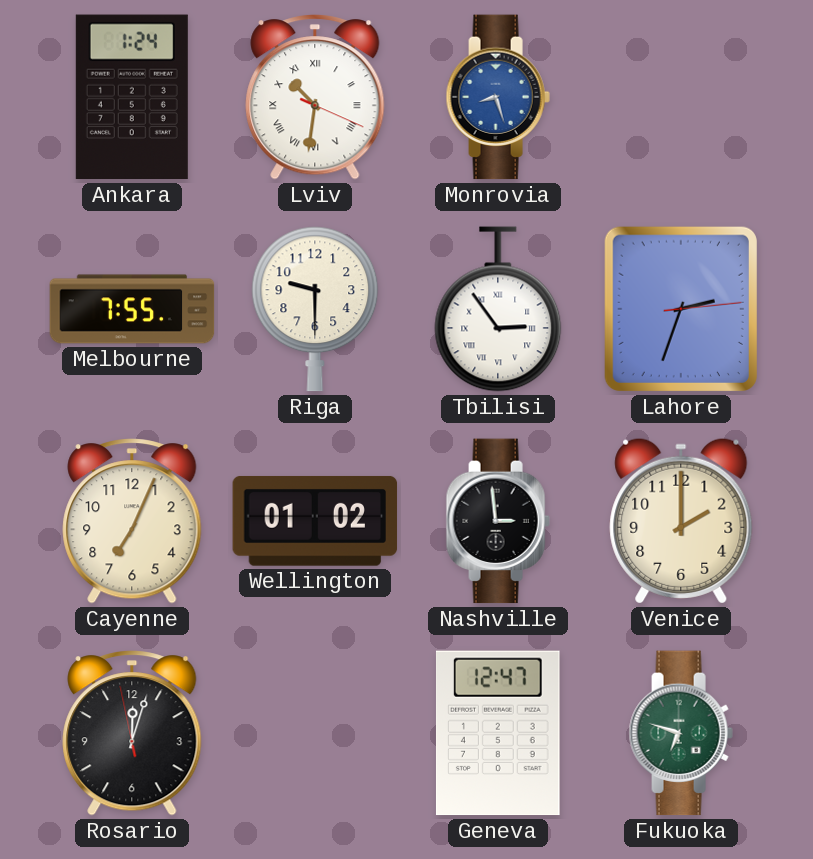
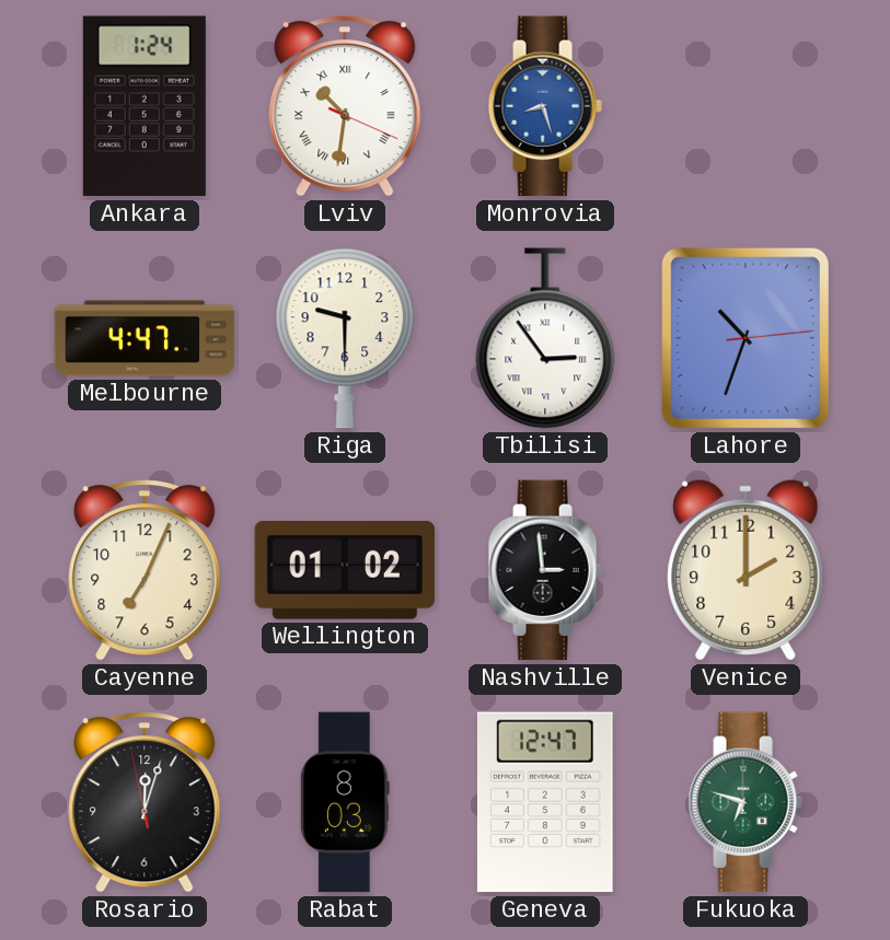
Melbourne: 7:55 -> 4:47
Lahore: 2:33 -> 10:33
Rabat: none -> 8:03
